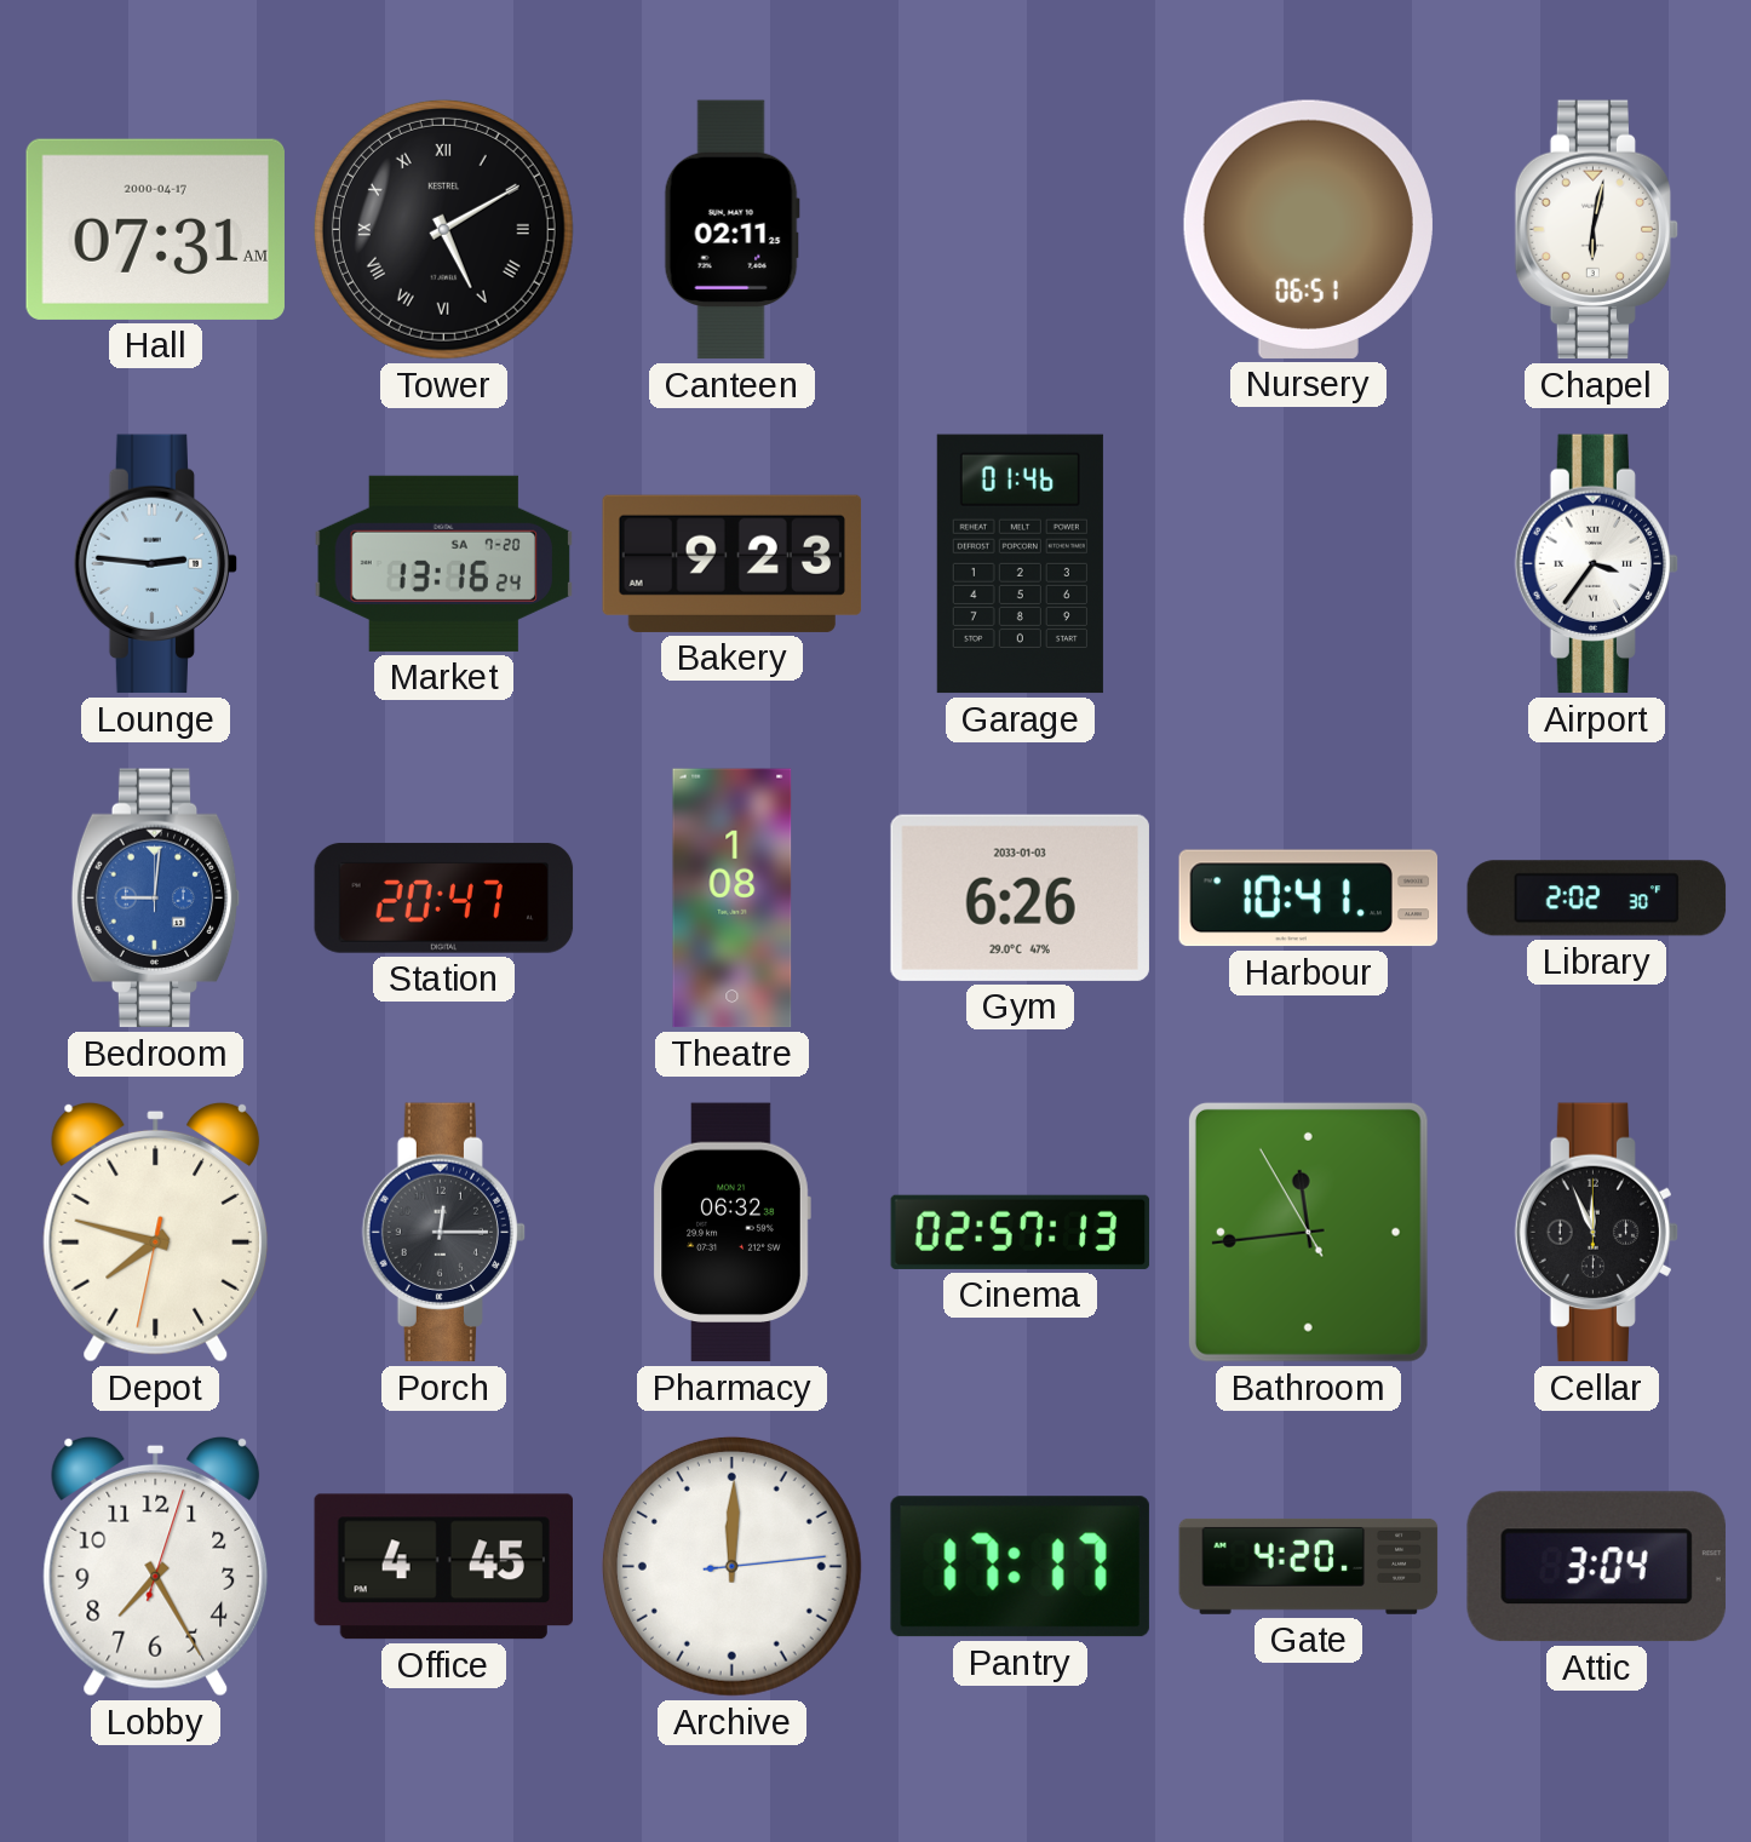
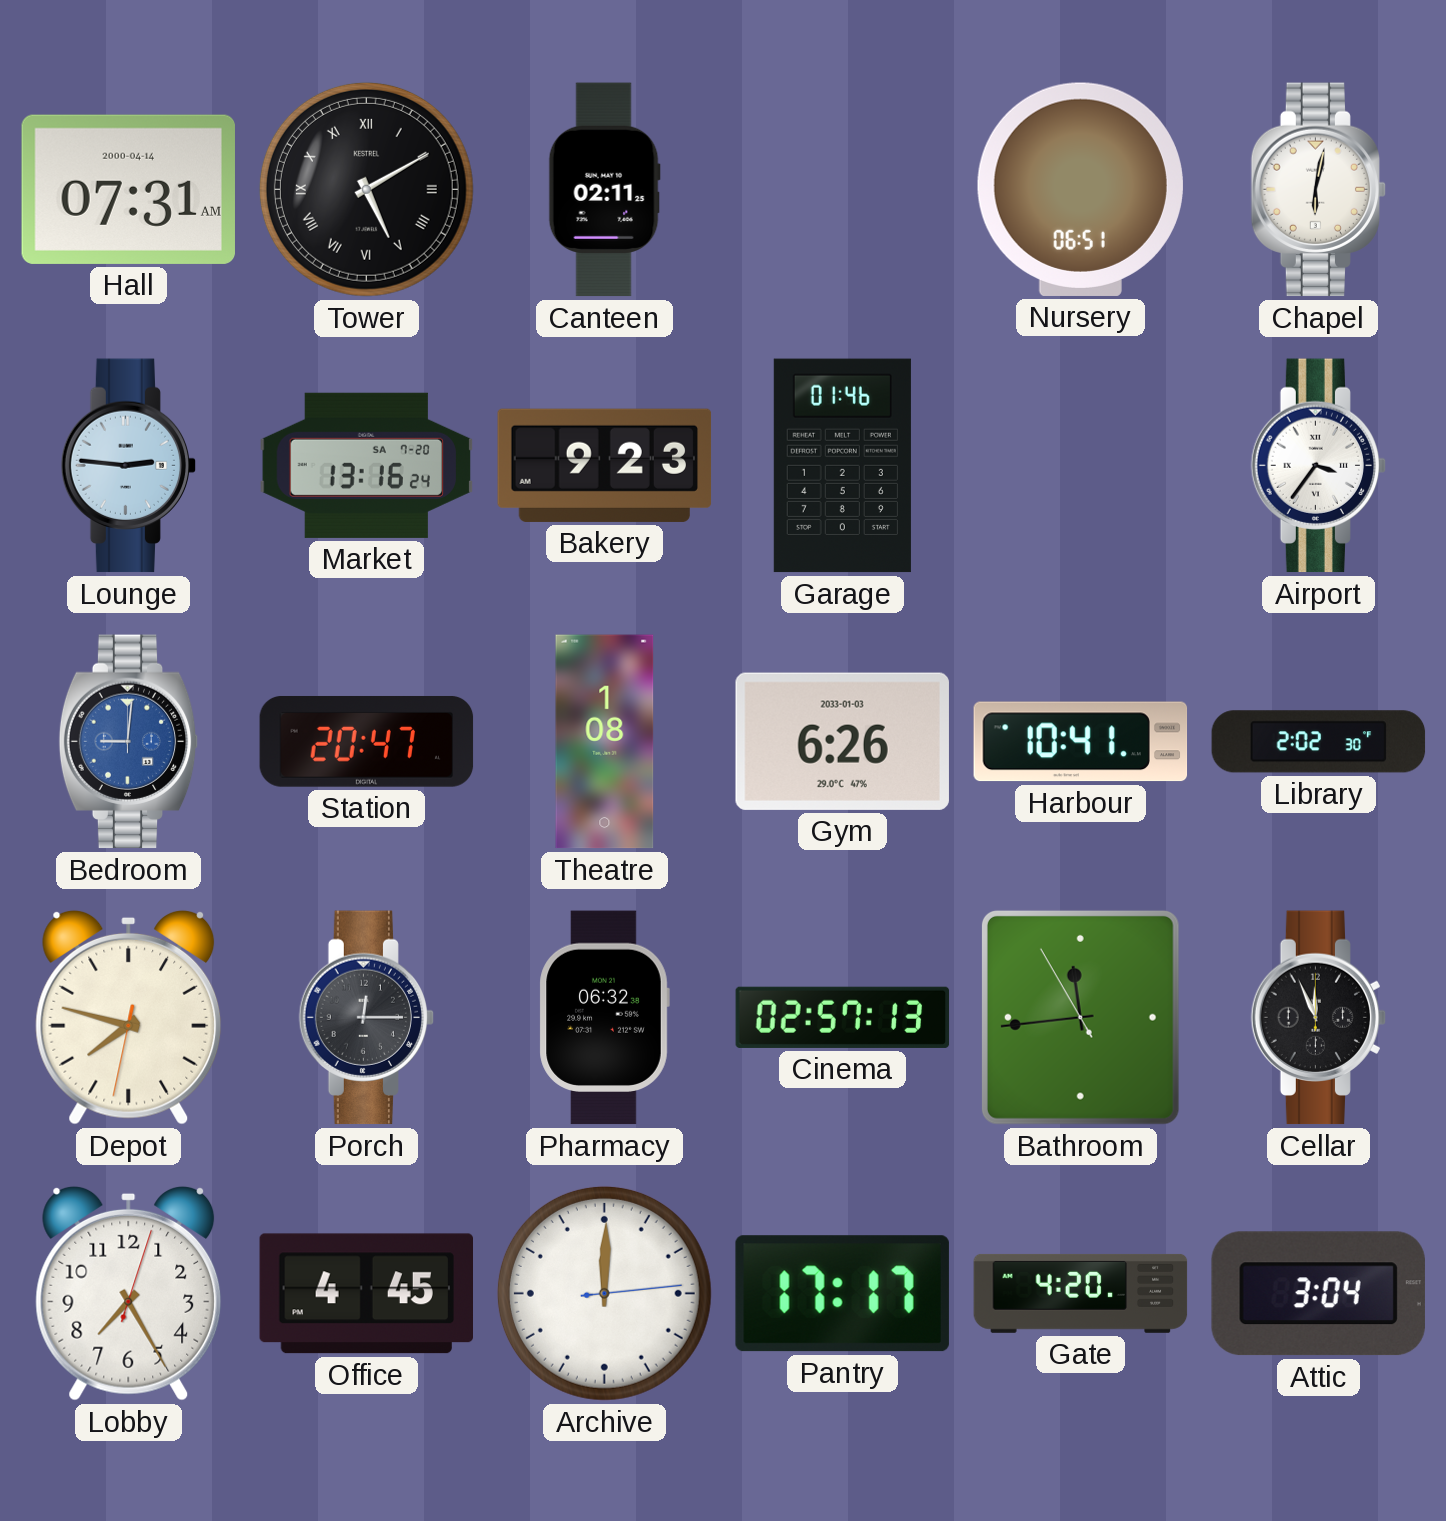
Hall date: 2000-04-17 -> 2000-04-14
